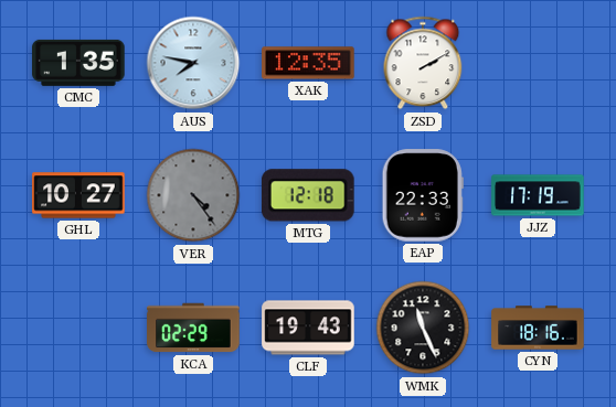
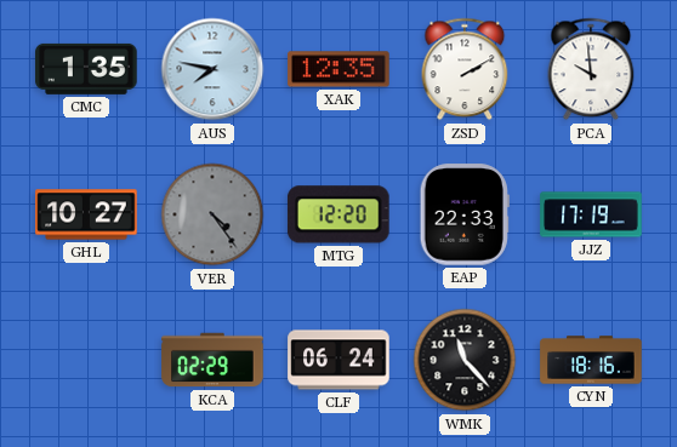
PCA: none -> 9:59
MTG: 12:18 -> 12:20
CLF: 19:43 -> 06:24
WMK: 11:26 -> 11:23
